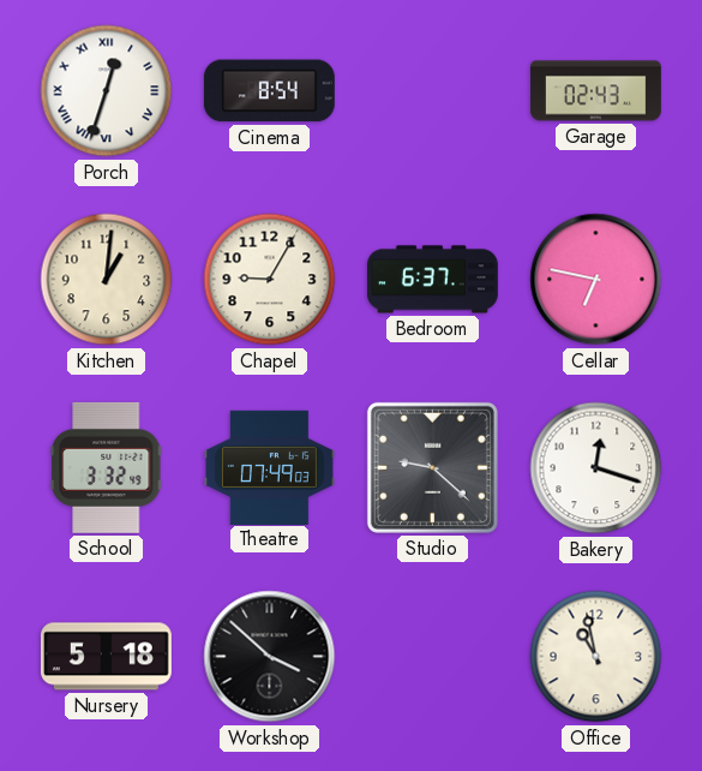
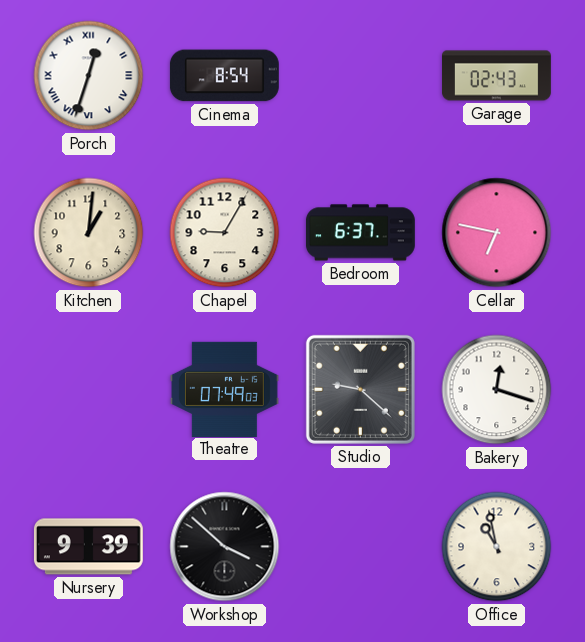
School: 3:32 -> none
Nursery: 5:18 -> 9:39
